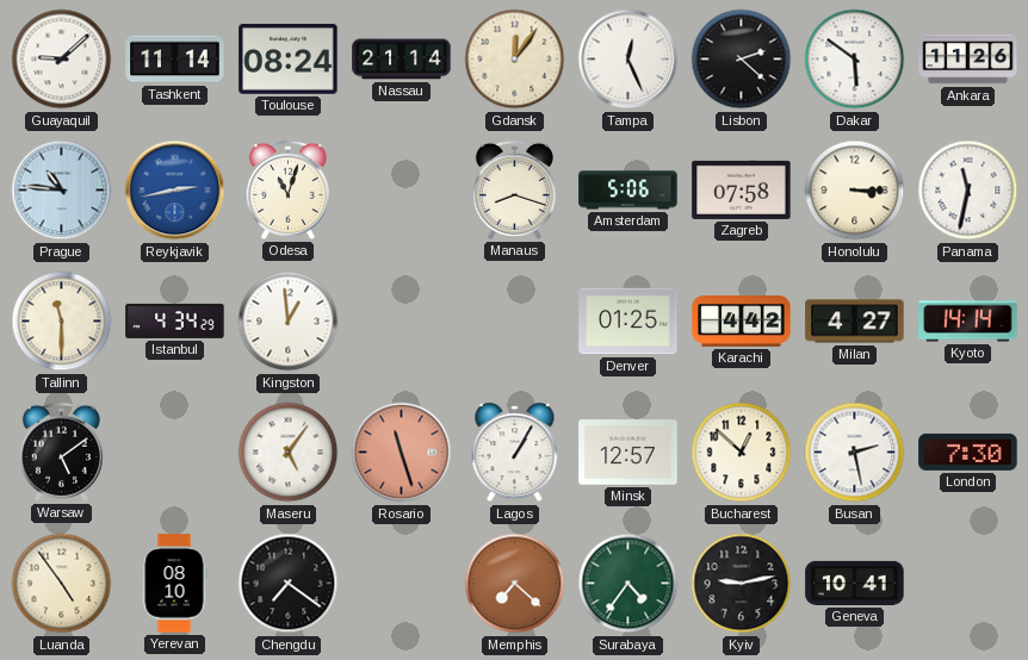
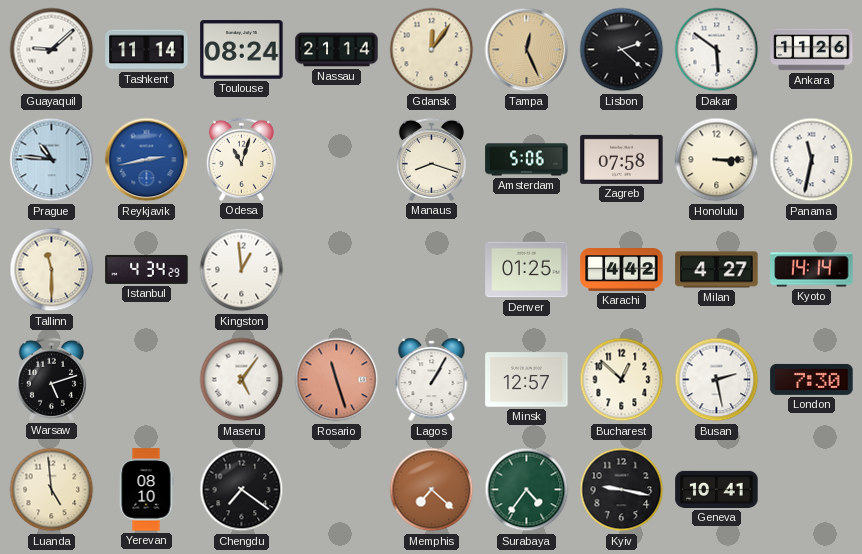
Tampa dial: white -> champagne
Warsaw: 5:09 -> 5:12
Luanda: 4:54 -> 4:59
Kyiv: 9:13 -> 9:17
